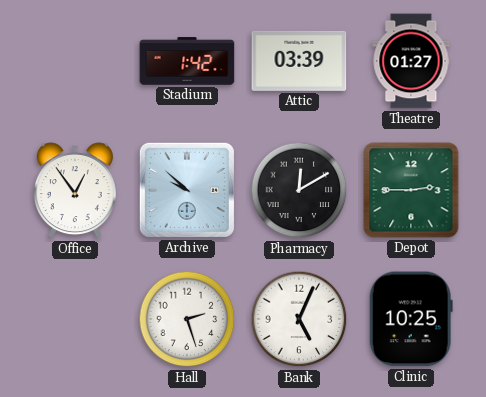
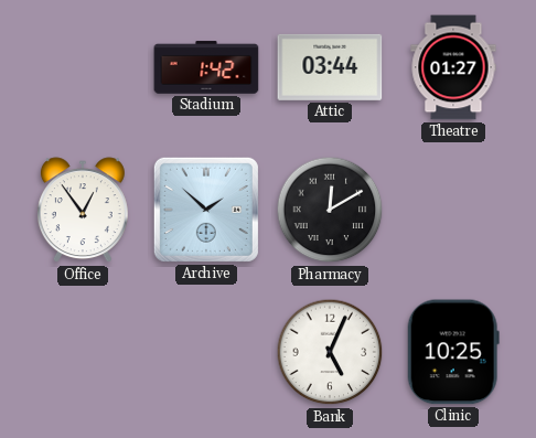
Attic: 03:39 -> 03:44
Archive: 9:52 -> 1:52
Depot: 2:45 -> none
Hall: 2:27 -> none
